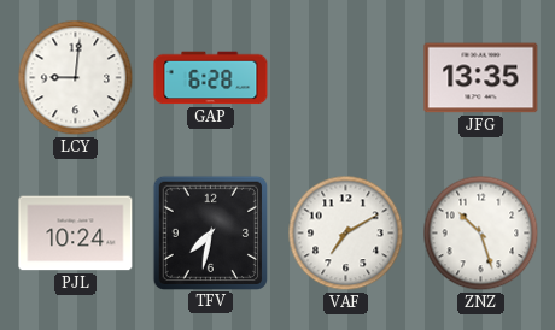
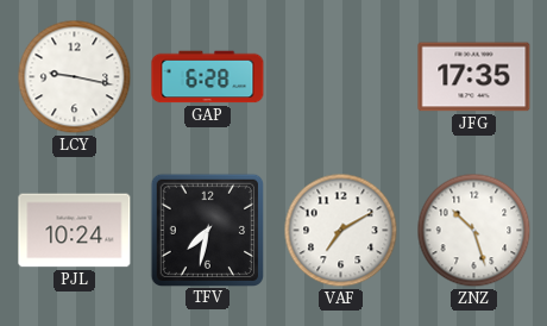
LCY: 9:01 -> 9:17
JFG: 13:35 -> 17:35
